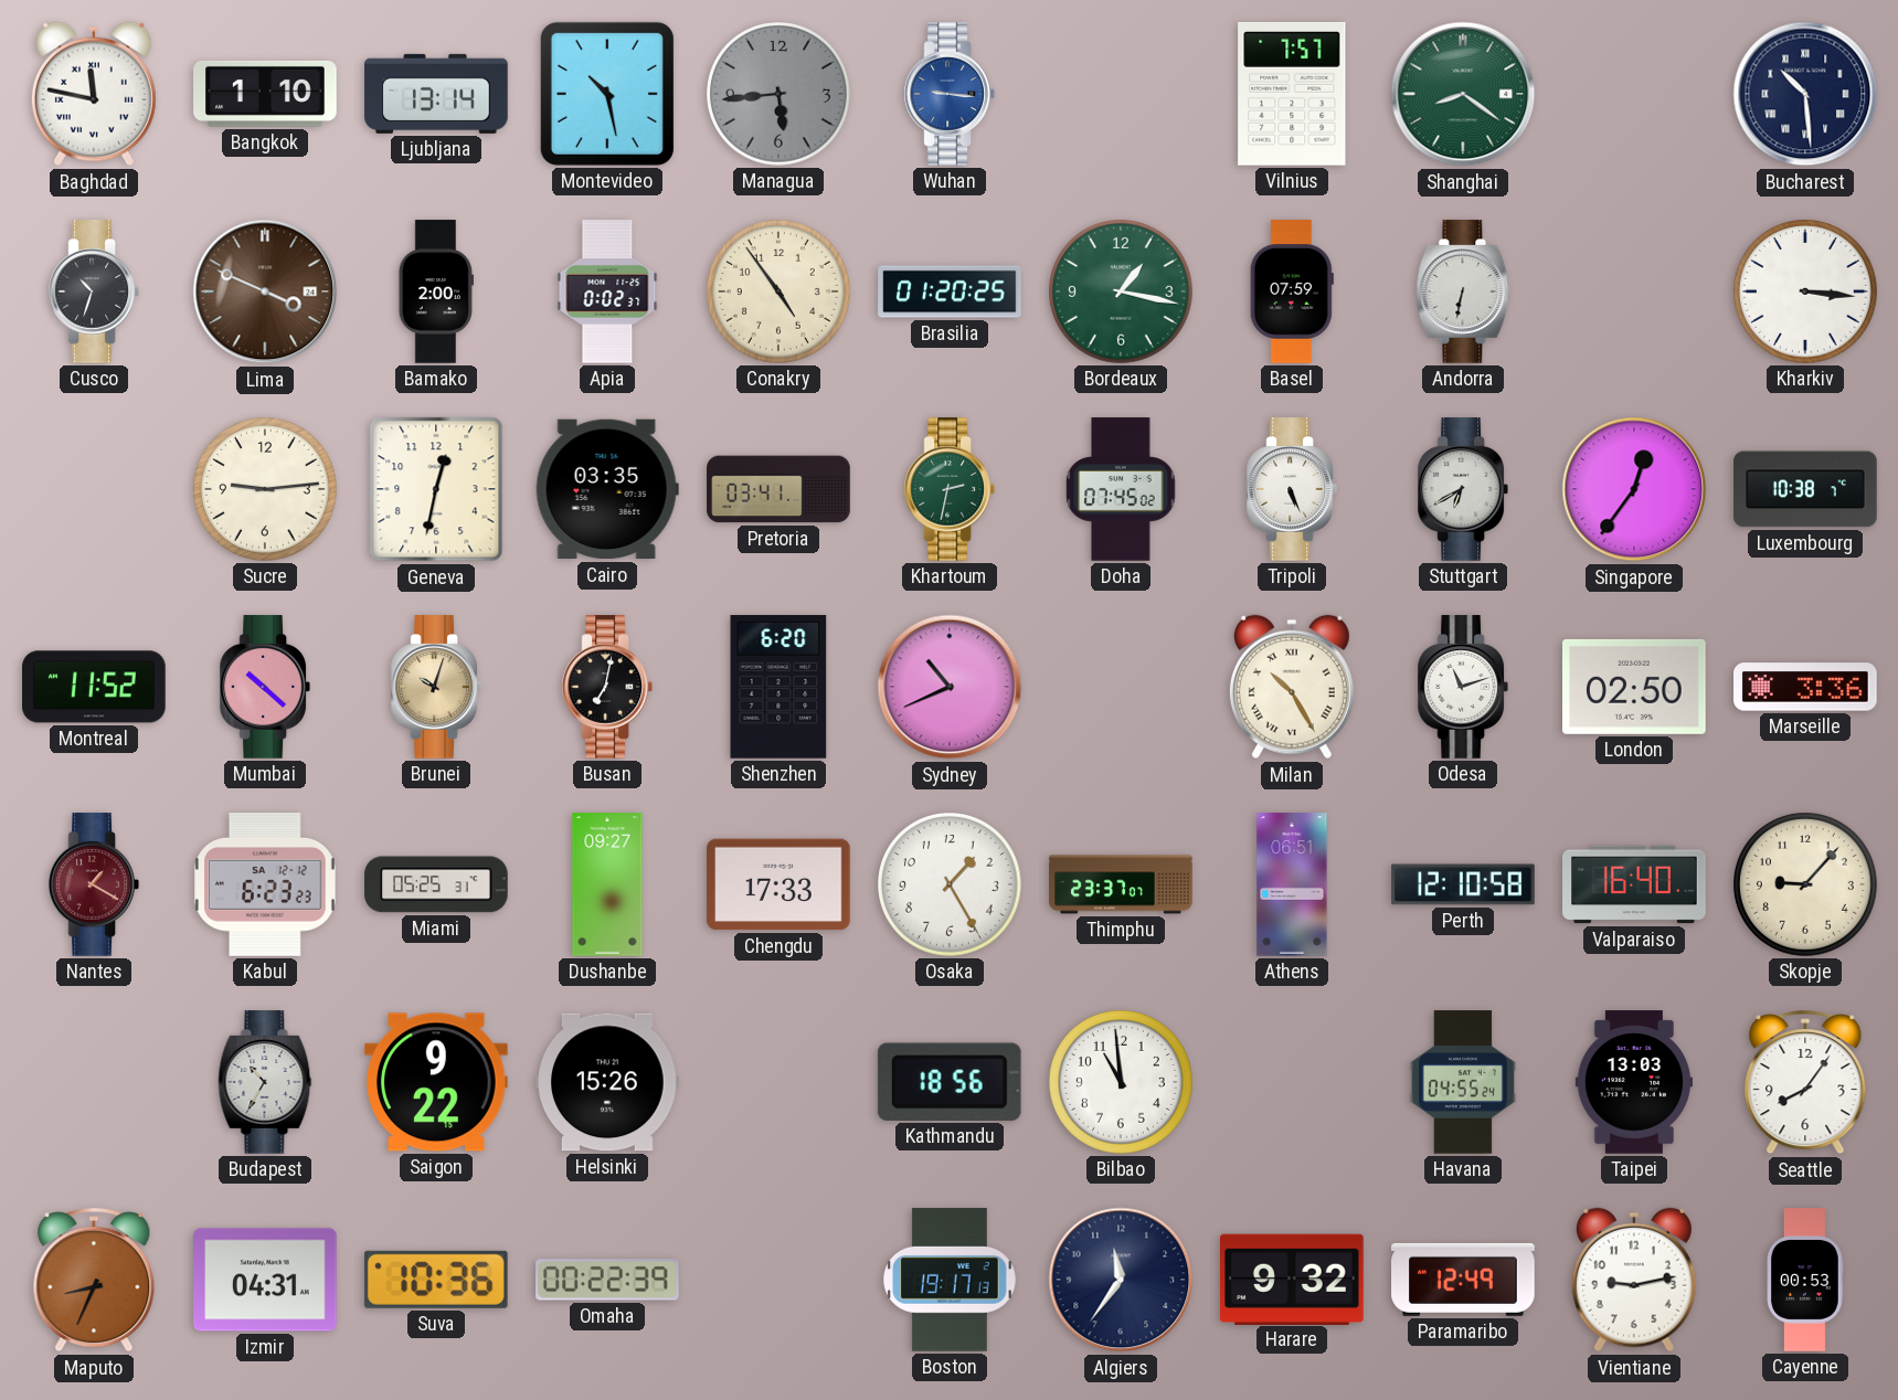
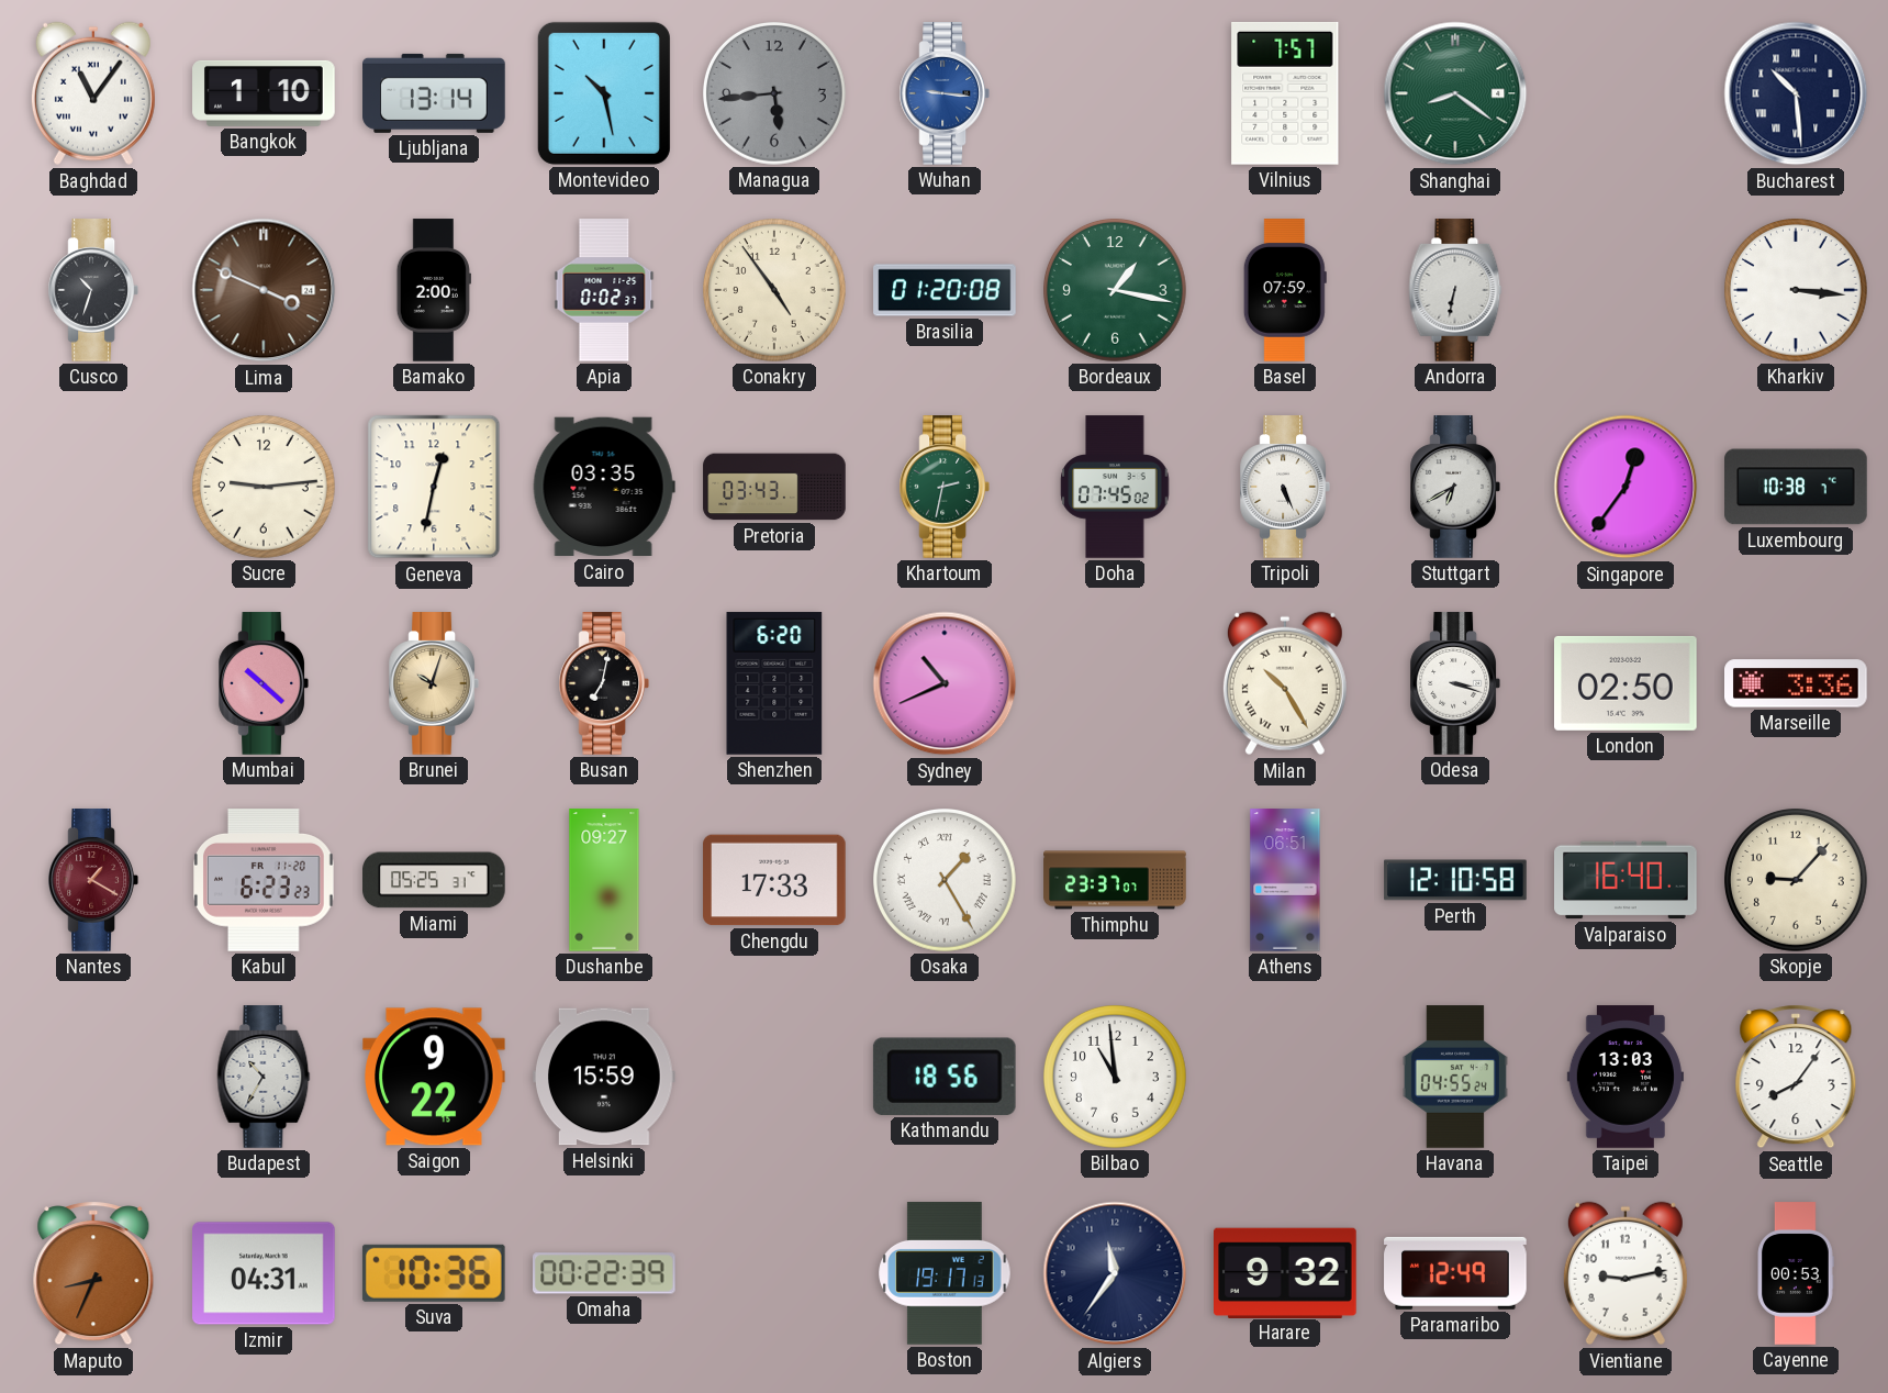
Baghdad: 11:47 -> 11:06
Brasilia: 01:20:25 -> 01:20:08
Pretoria: 03:41 -> 03:43
Montreal: 11:52 -> none
Odesa: 11:12 -> 3:18
Kabul date: SA 12-12 -> FR 11-20
Osaka numerals: Arabic -> Roman
Helsinki: 15:26 -> 15:59
